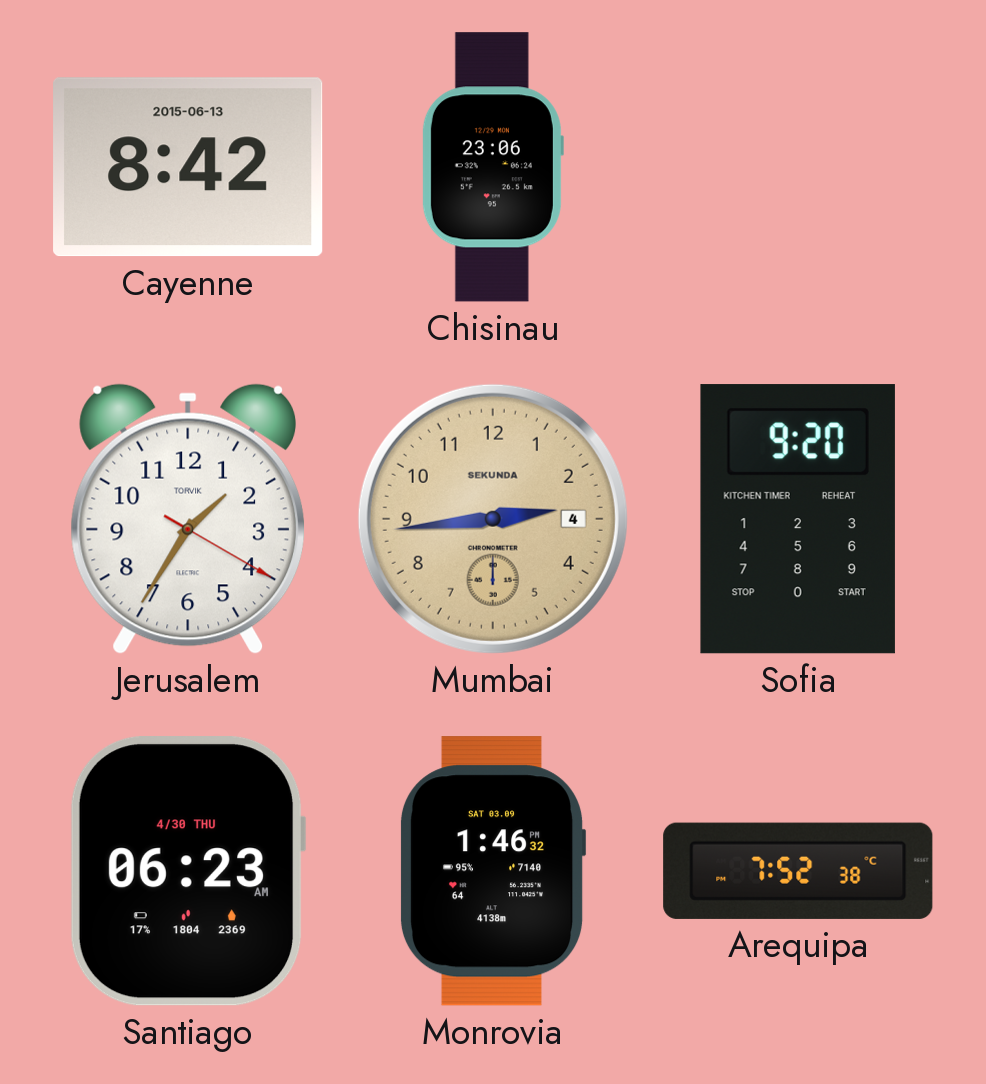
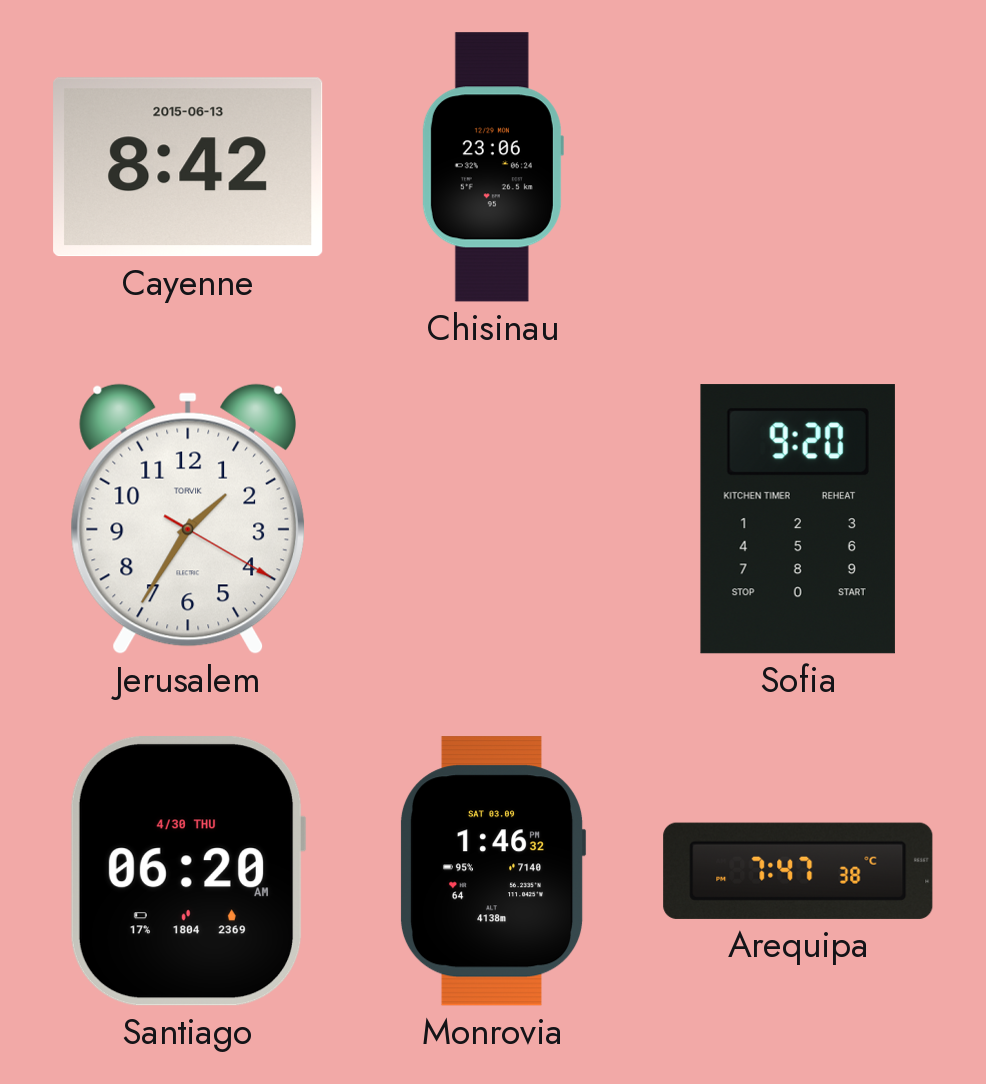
Mumbai: 2:44 -> none
Santiago: 06:23 -> 06:20
Arequipa: 7:52 -> 7:47
